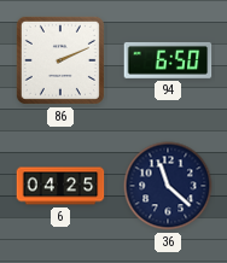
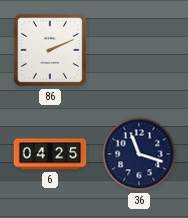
94: 6:50 -> none
36: 11:22 -> 11:18
